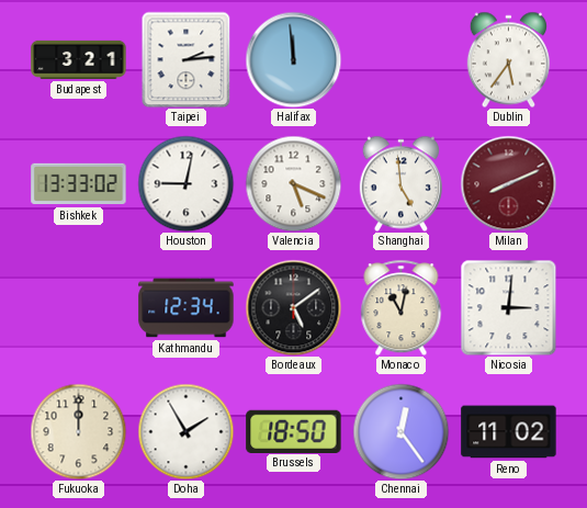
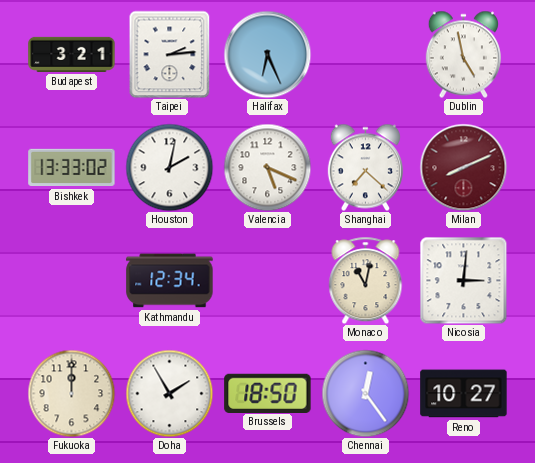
Halifax: 11:59 -> 6:26
Dublin: 5:36 -> 4:58
Houston: 9:02 -> 2:02
Shanghai: 4:59 -> 7:22
Bordeaux: 5:09 -> none
Reno: 11:02 -> 10:27
